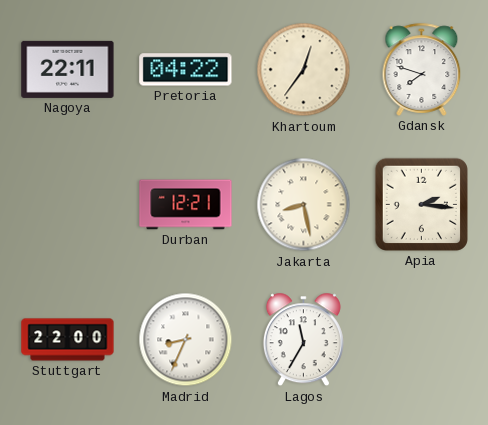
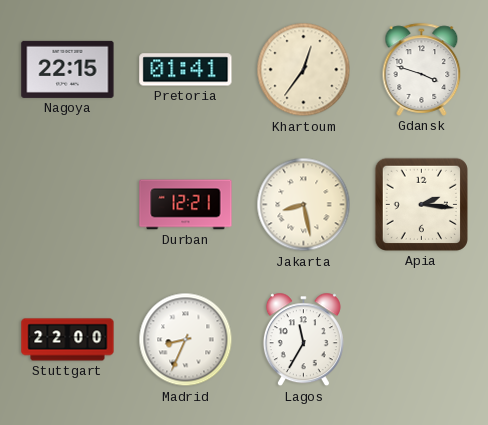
Nagoya: 22:11 -> 22:15
Pretoria: 04:22 -> 01:41
Gdansk: 7:48 -> 3:48
